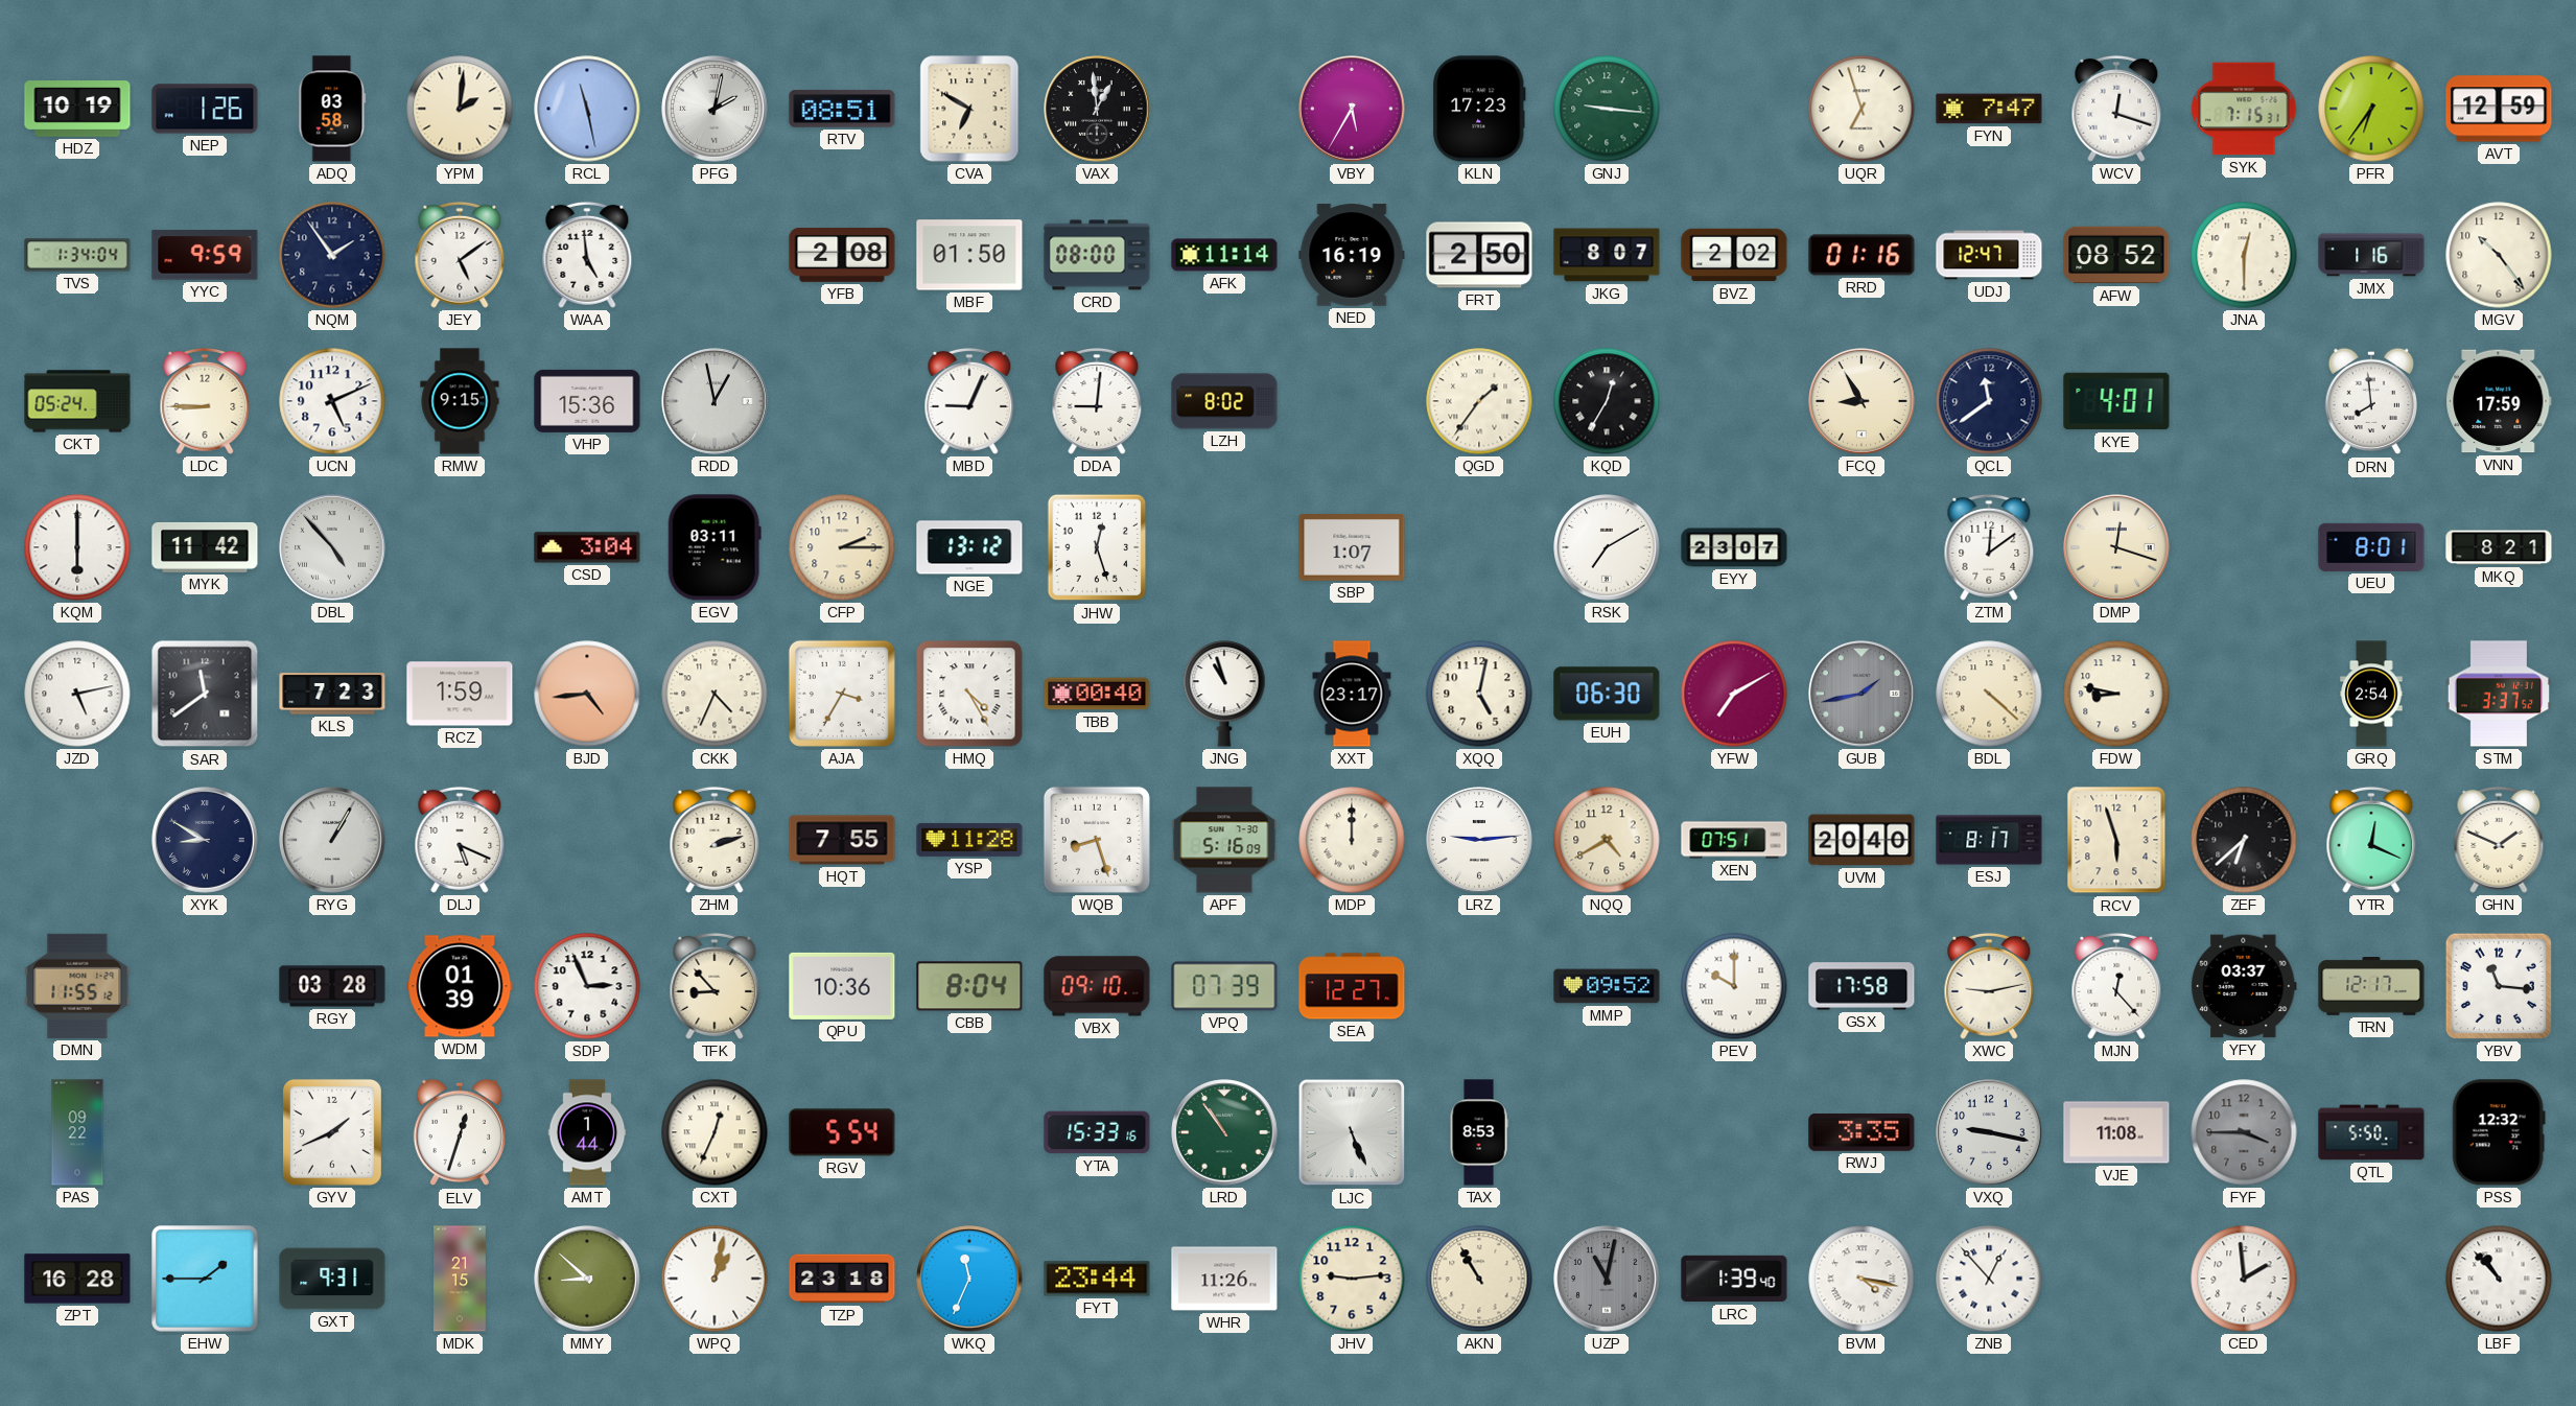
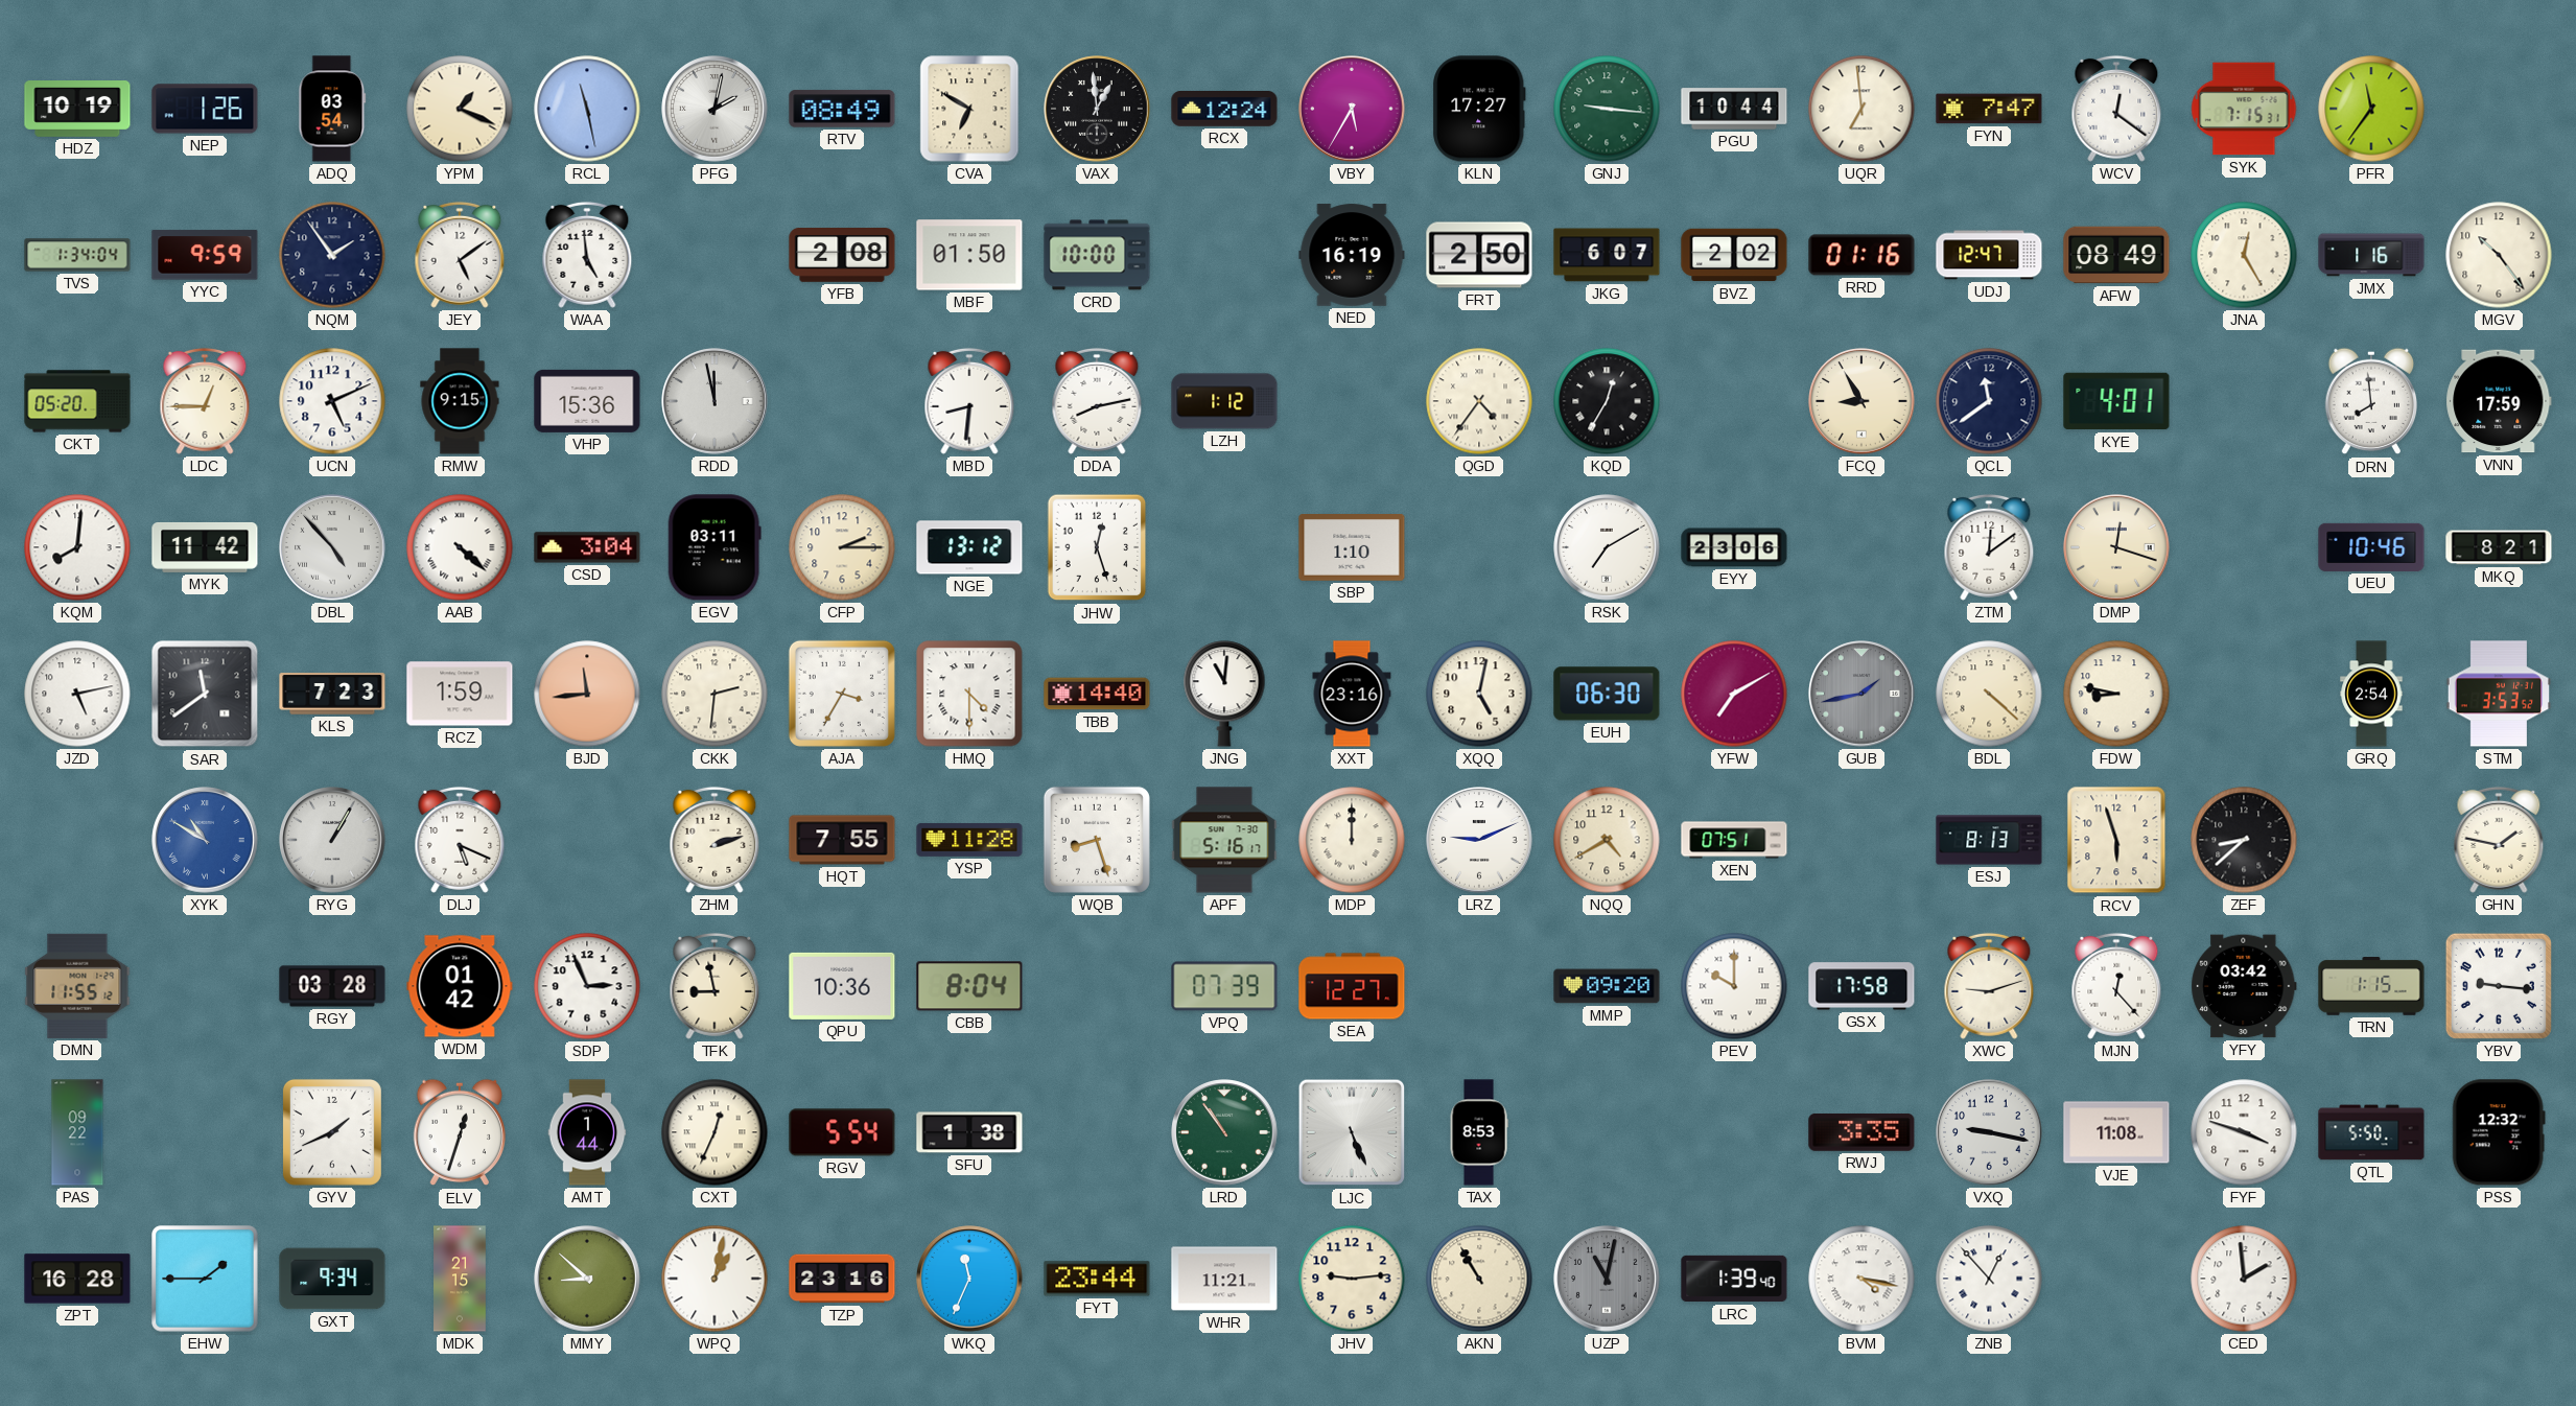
ADQ: 03:58 -> 03:54
YPM: 2:01 -> 1:19
RTV: 08:51 -> 08:49
RCX: none -> 12:24
KLN: 17:23 -> 17:27
PGU: none -> 10:44
UQR: 6:57 -> 6:59
WCV: 12:18 -> 12:21
PFR: 6:36 -> 11:36
AVT: 12:59 -> none
CRD: 08:00 -> 10:00
AFK: 11:14 -> none
JKG: 8:07 -> 6:07
AFW: 08:52 -> 08:49
JNA: 12:30 -> 12:25
CKT: 05:24 -> 05:20
LDC: 8:45 -> 12:45
RDD: 12:58 -> 11:58
MBD: 9:04 -> 8:31
DDA: 9:01 -> 8:13
LZH: 8:02 -> 1:12
QGD: 1:36 -> 4:36
KQM: 6:00 -> 8:01
AAB: none -> 4:22
SBP: 1:07 -> 1:10
EYY: 23:07 -> 23:06
UEU: 8:01 -> 10:46
BJD: 4:44 -> 11:44
CKK: 4:34 -> 2:31
HMQ: 4:25 -> 4:30
TBB: 00:40 -> 14:40
JNG: 10:57 -> 11:01
XXT: 23:17 -> 23:16
STM: 3:37 -> 3:53
XYK: 8:50 -> 10:50
XYK dial: navy -> blue
APF: 5:16:09 -> 5:16:17
LRZ: 9:14 -> 9:11
UVM: 20:40 -> none
ESJ: 8:17 -> 8:13
ZEF: 6:38 -> 8:38
YTR: 12:19 -> none
GHN: 1:49 -> 1:47
WDM: 01:39 -> 01:42
TFK: 8:53 -> 8:58
VBX: 09:10 -> none
MMP: 09:52 -> 09:20
XWC: 9:13 -> 9:12
YFY: 03:37 -> 03:42
TRN: 12:17 -> 1:15
YBV: 11:16 -> 9:16
SFU: none -> 1:38
YTA: 15:33 -> none
FYF: 3:45 -> 3:48
FYF dial: grey -> white
GXT: 9:31 -> 9:34
TZP: 23:18 -> 23:16
WHR: 11:26 -> 11:21
LBF: 10:53 -> none
